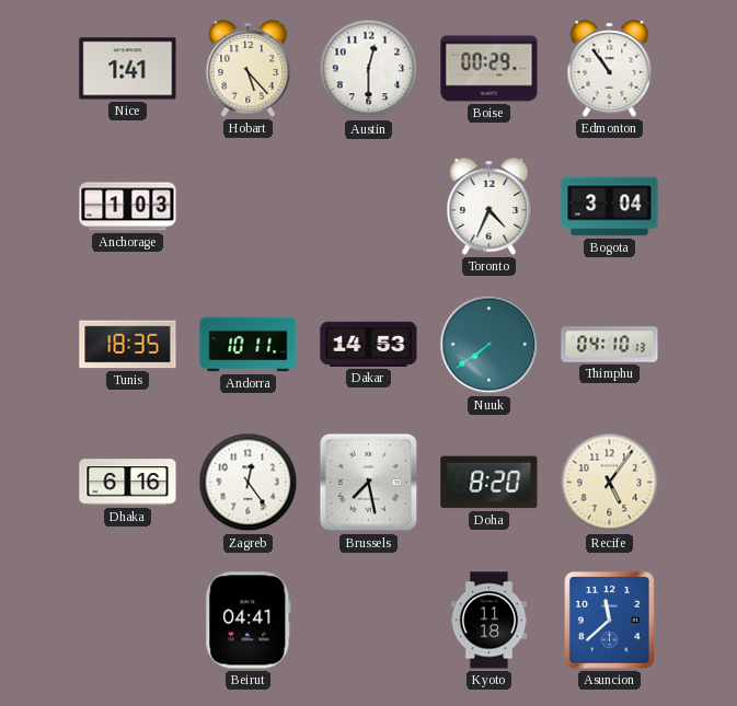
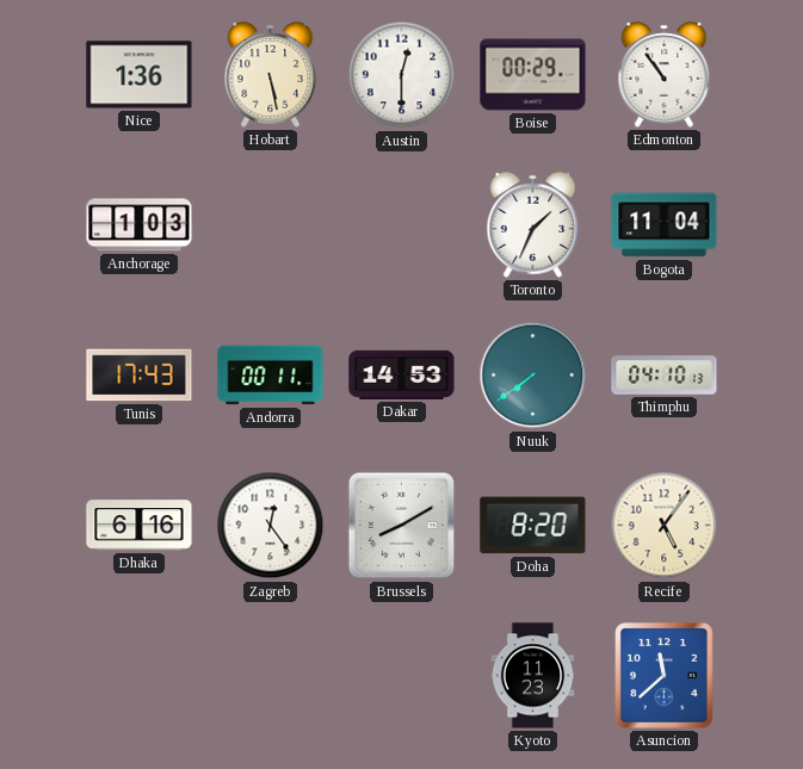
Nice: 1:41 -> 1:36
Hobart: 5:23 -> 5:28
Toronto: 4:34 -> 1:34
Bogota: 3:04 -> 11:04
Tunis: 18:35 -> 17:43
Andorra: 10:11 -> 00:11
Brussels: 7:28 -> 8:10
Beirut: 04:41 -> none
Kyoto: 11:18 -> 11:23
